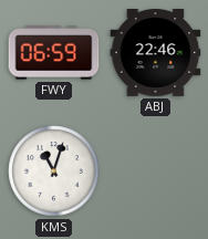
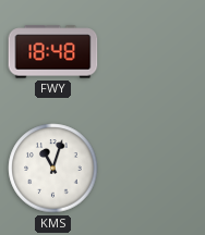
FWY: 06:59 -> 18:48
ABJ: 22:46 -> none
